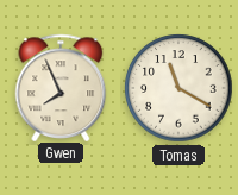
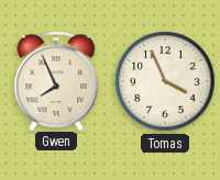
Tomas: 11:20 -> 3:56
